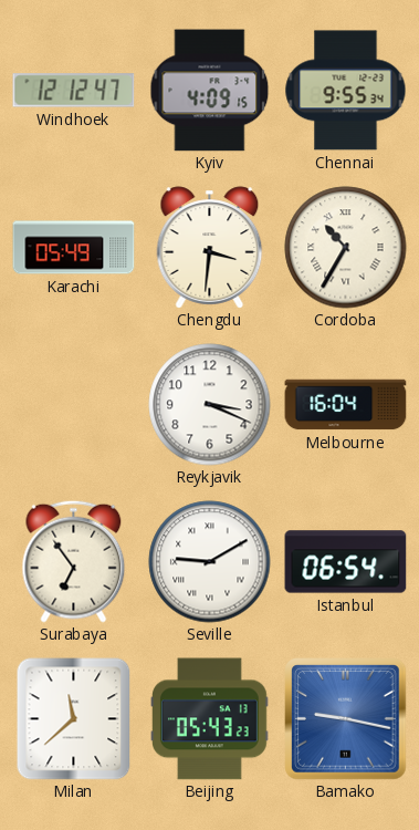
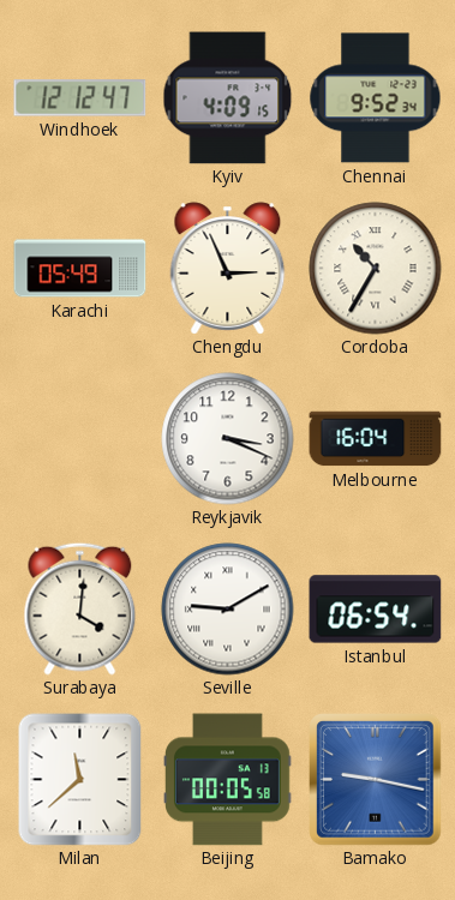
Chennai: 9:55 -> 9:52
Chengdu: 3:31 -> 2:56
Surabaya: 6:54 -> 4:01
Beijing: 05:43 -> 00:05
